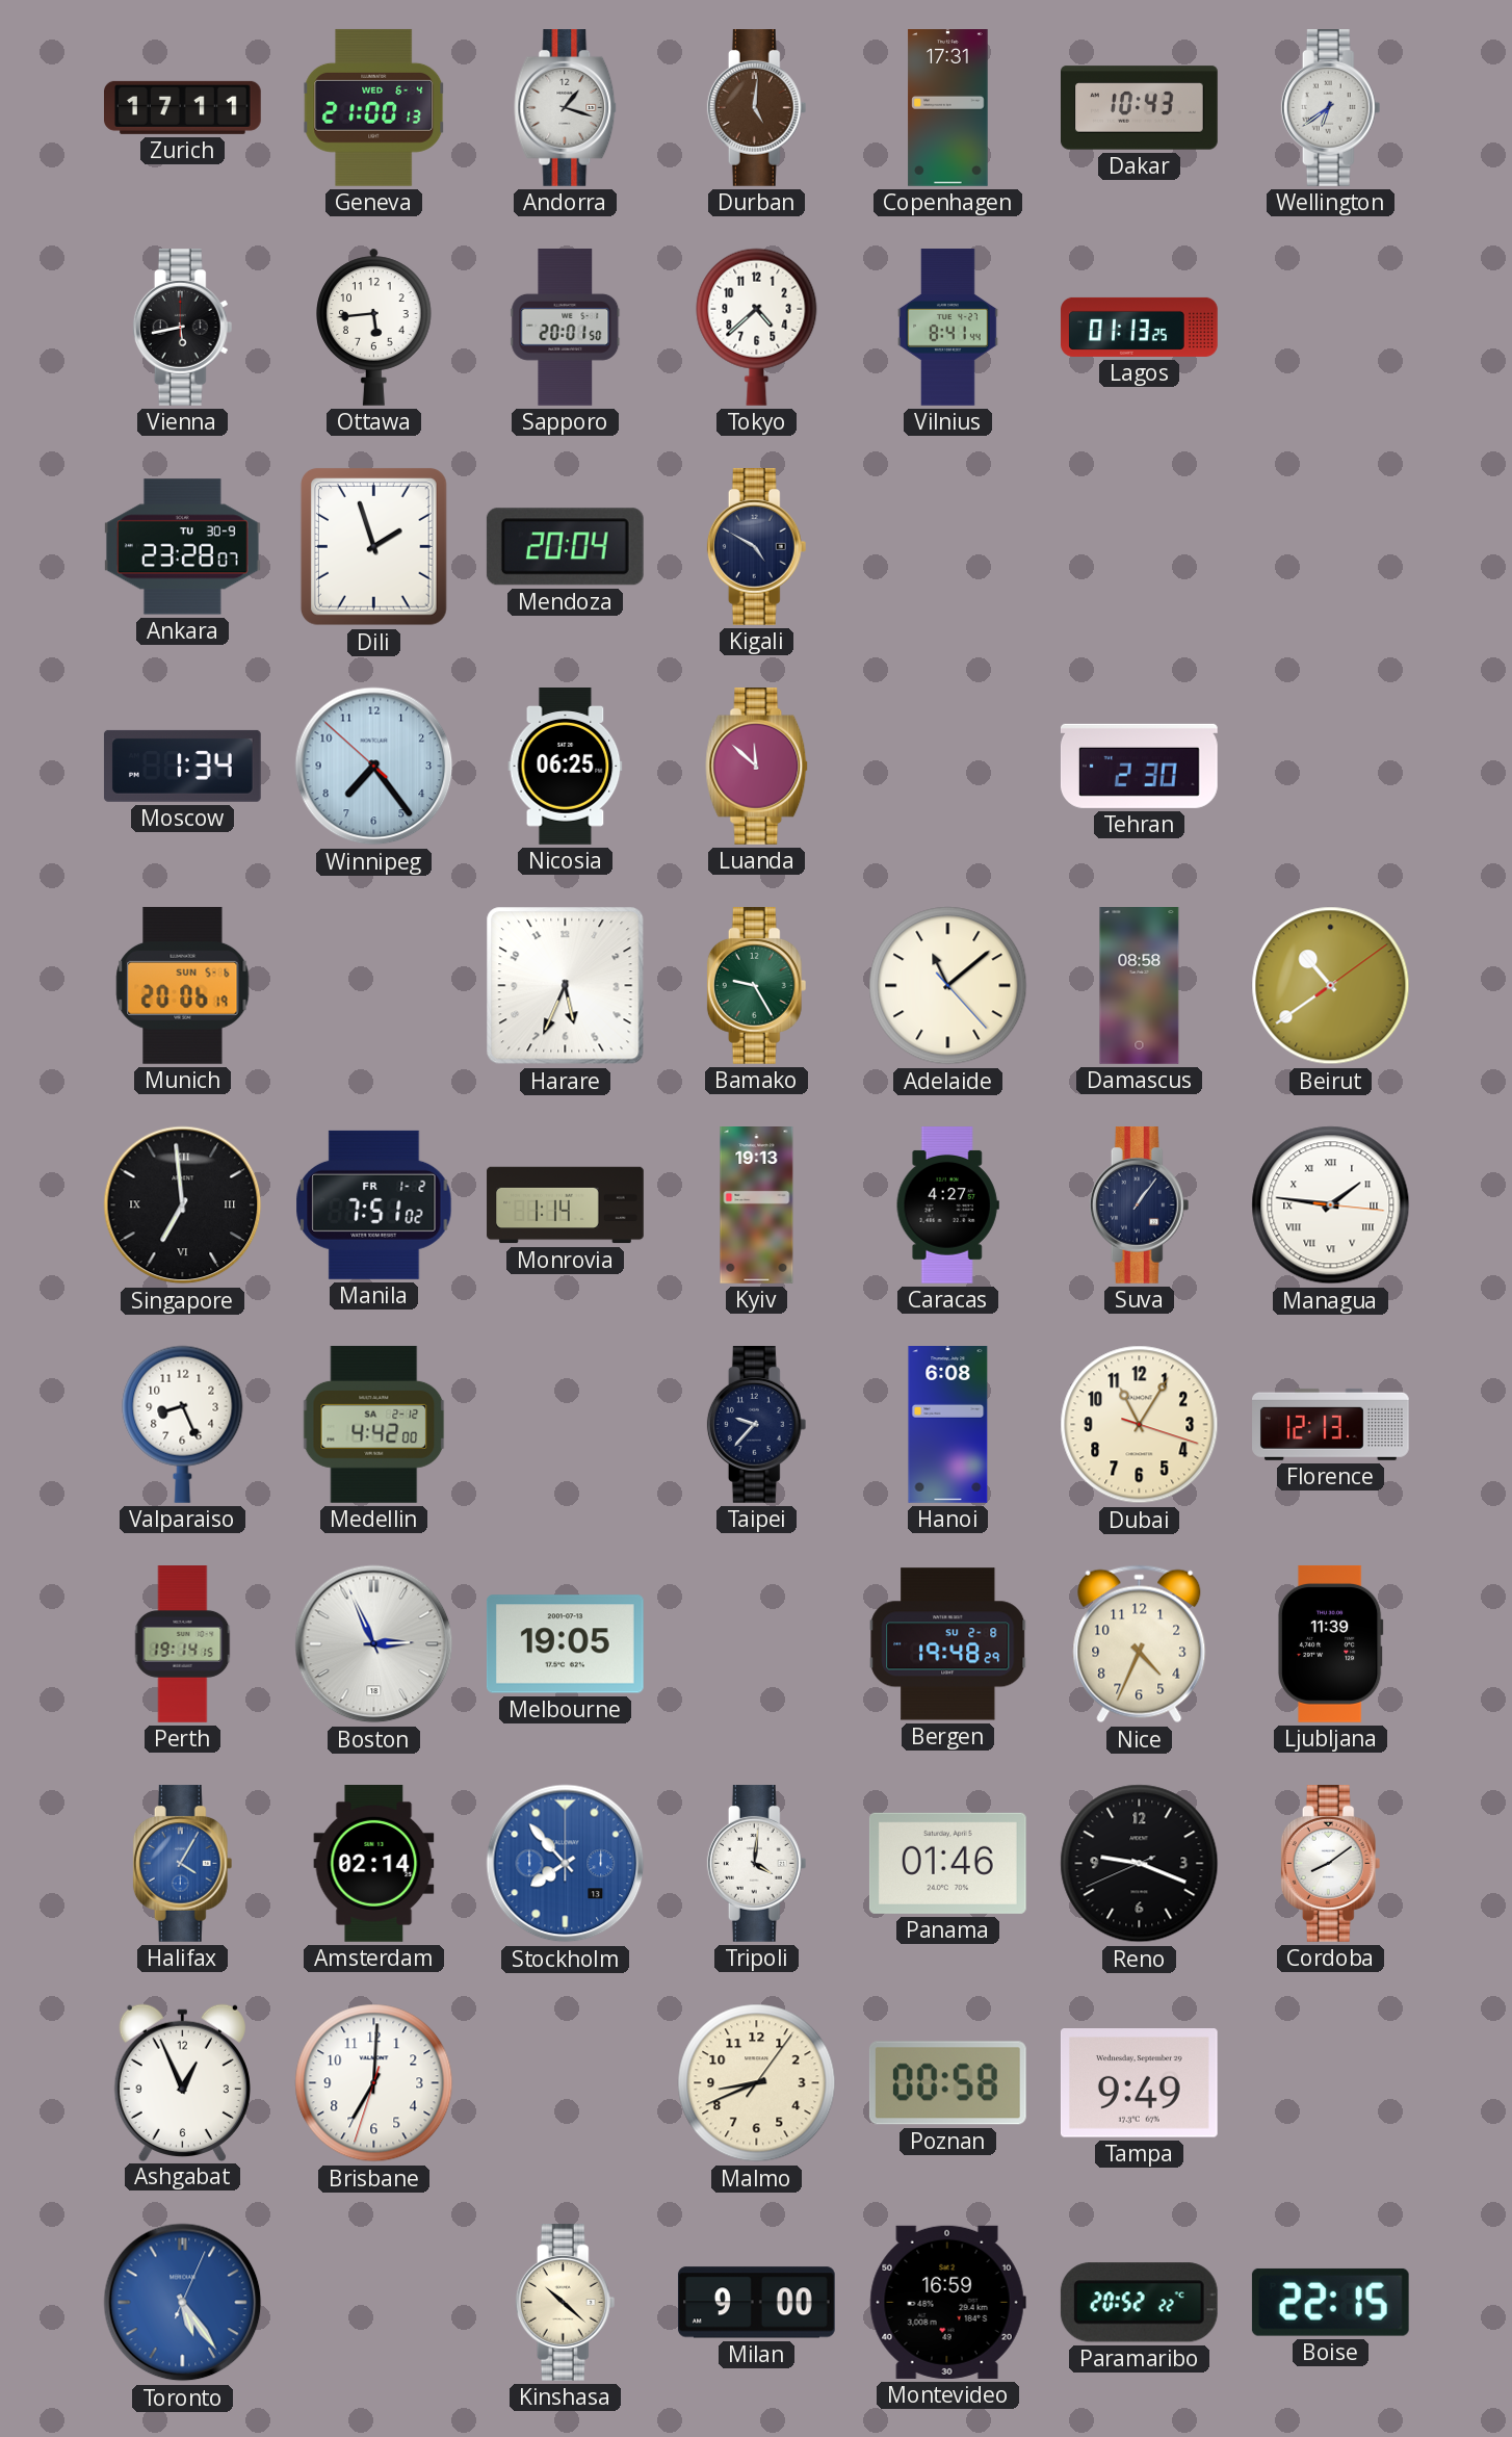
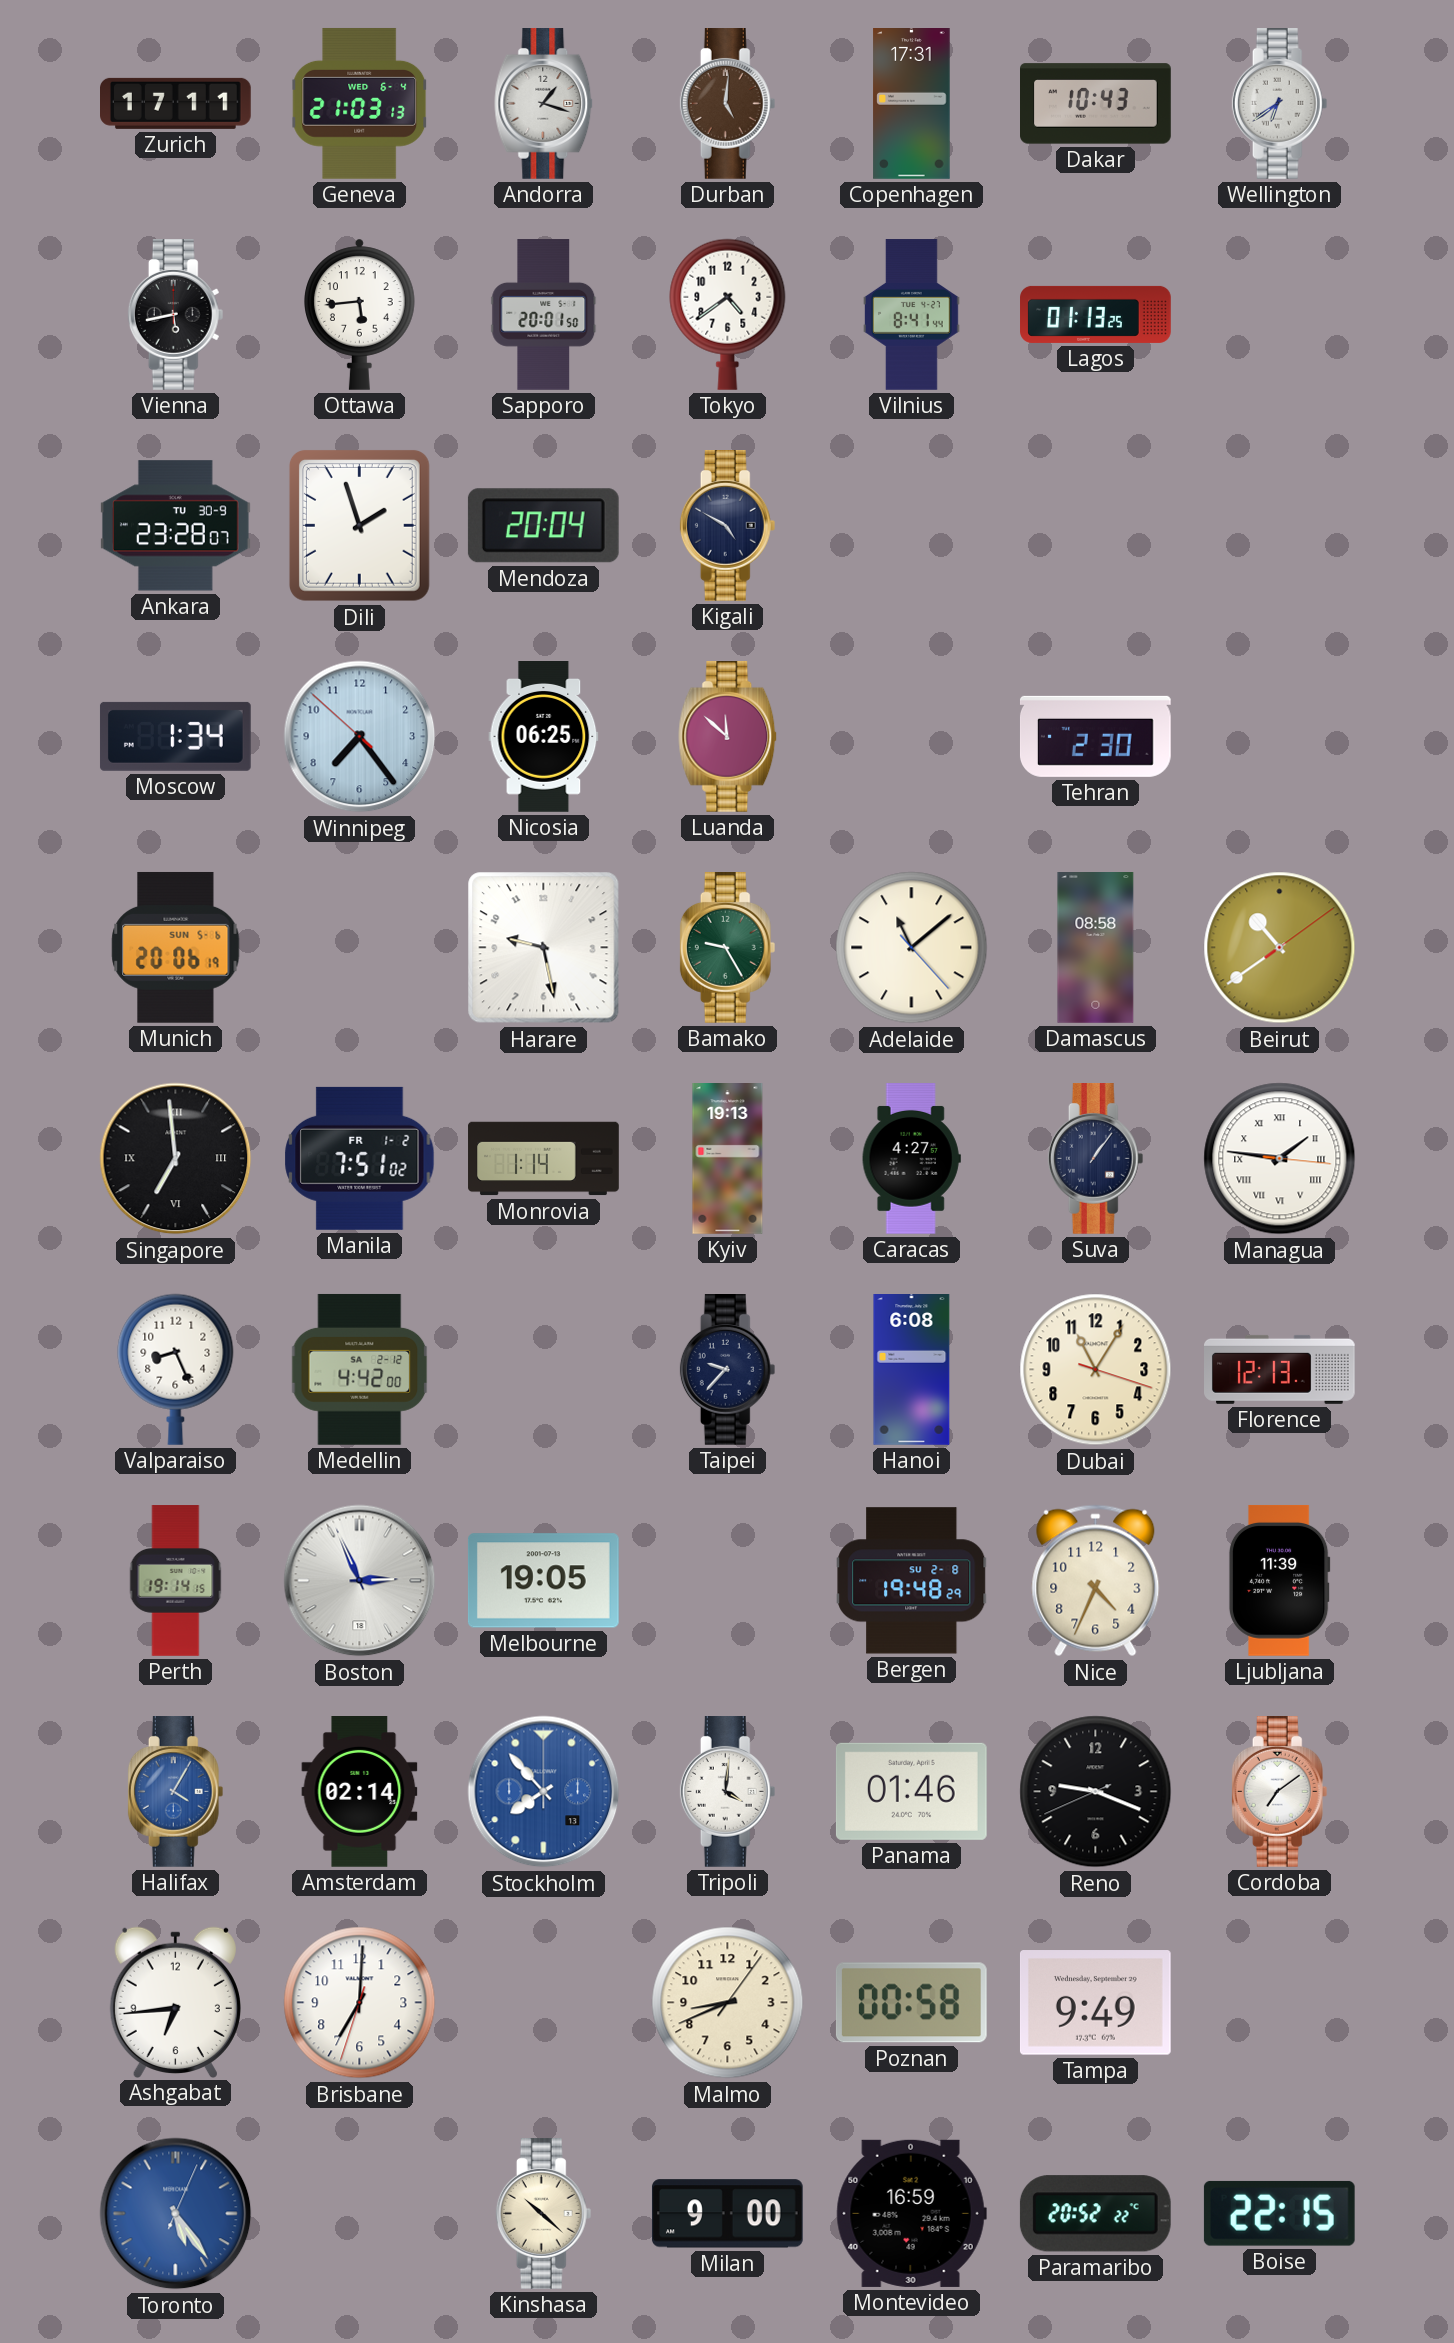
Geneva: 21:00 -> 21:03
Tokyo: 4:38 -> 4:39
Harare: 5:34 -> 9:28
Cordoba: 8:09 -> 7:09
Ashgabat: 12:56 -> 6:44
